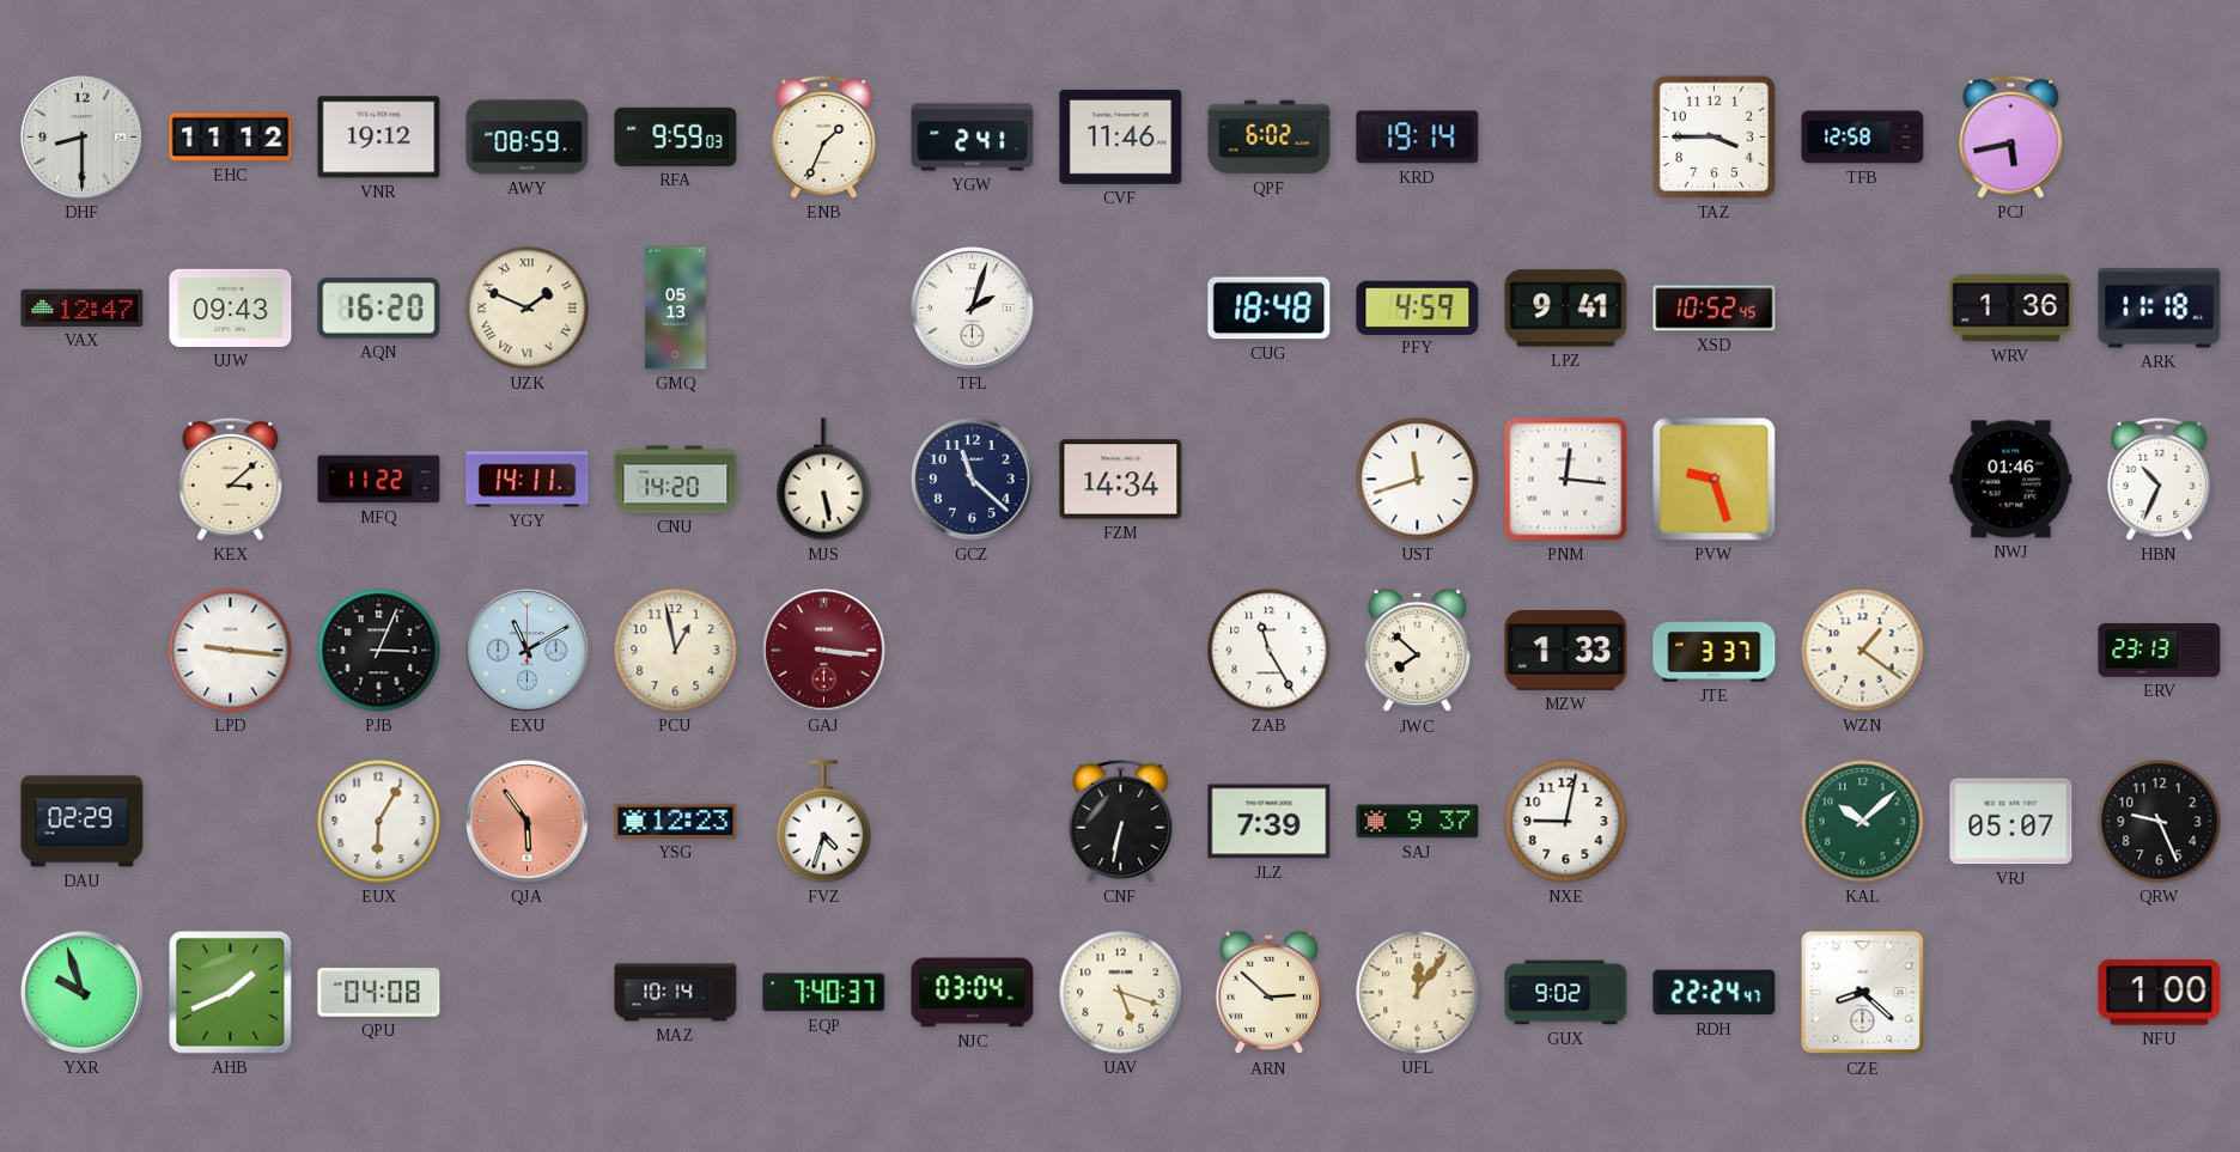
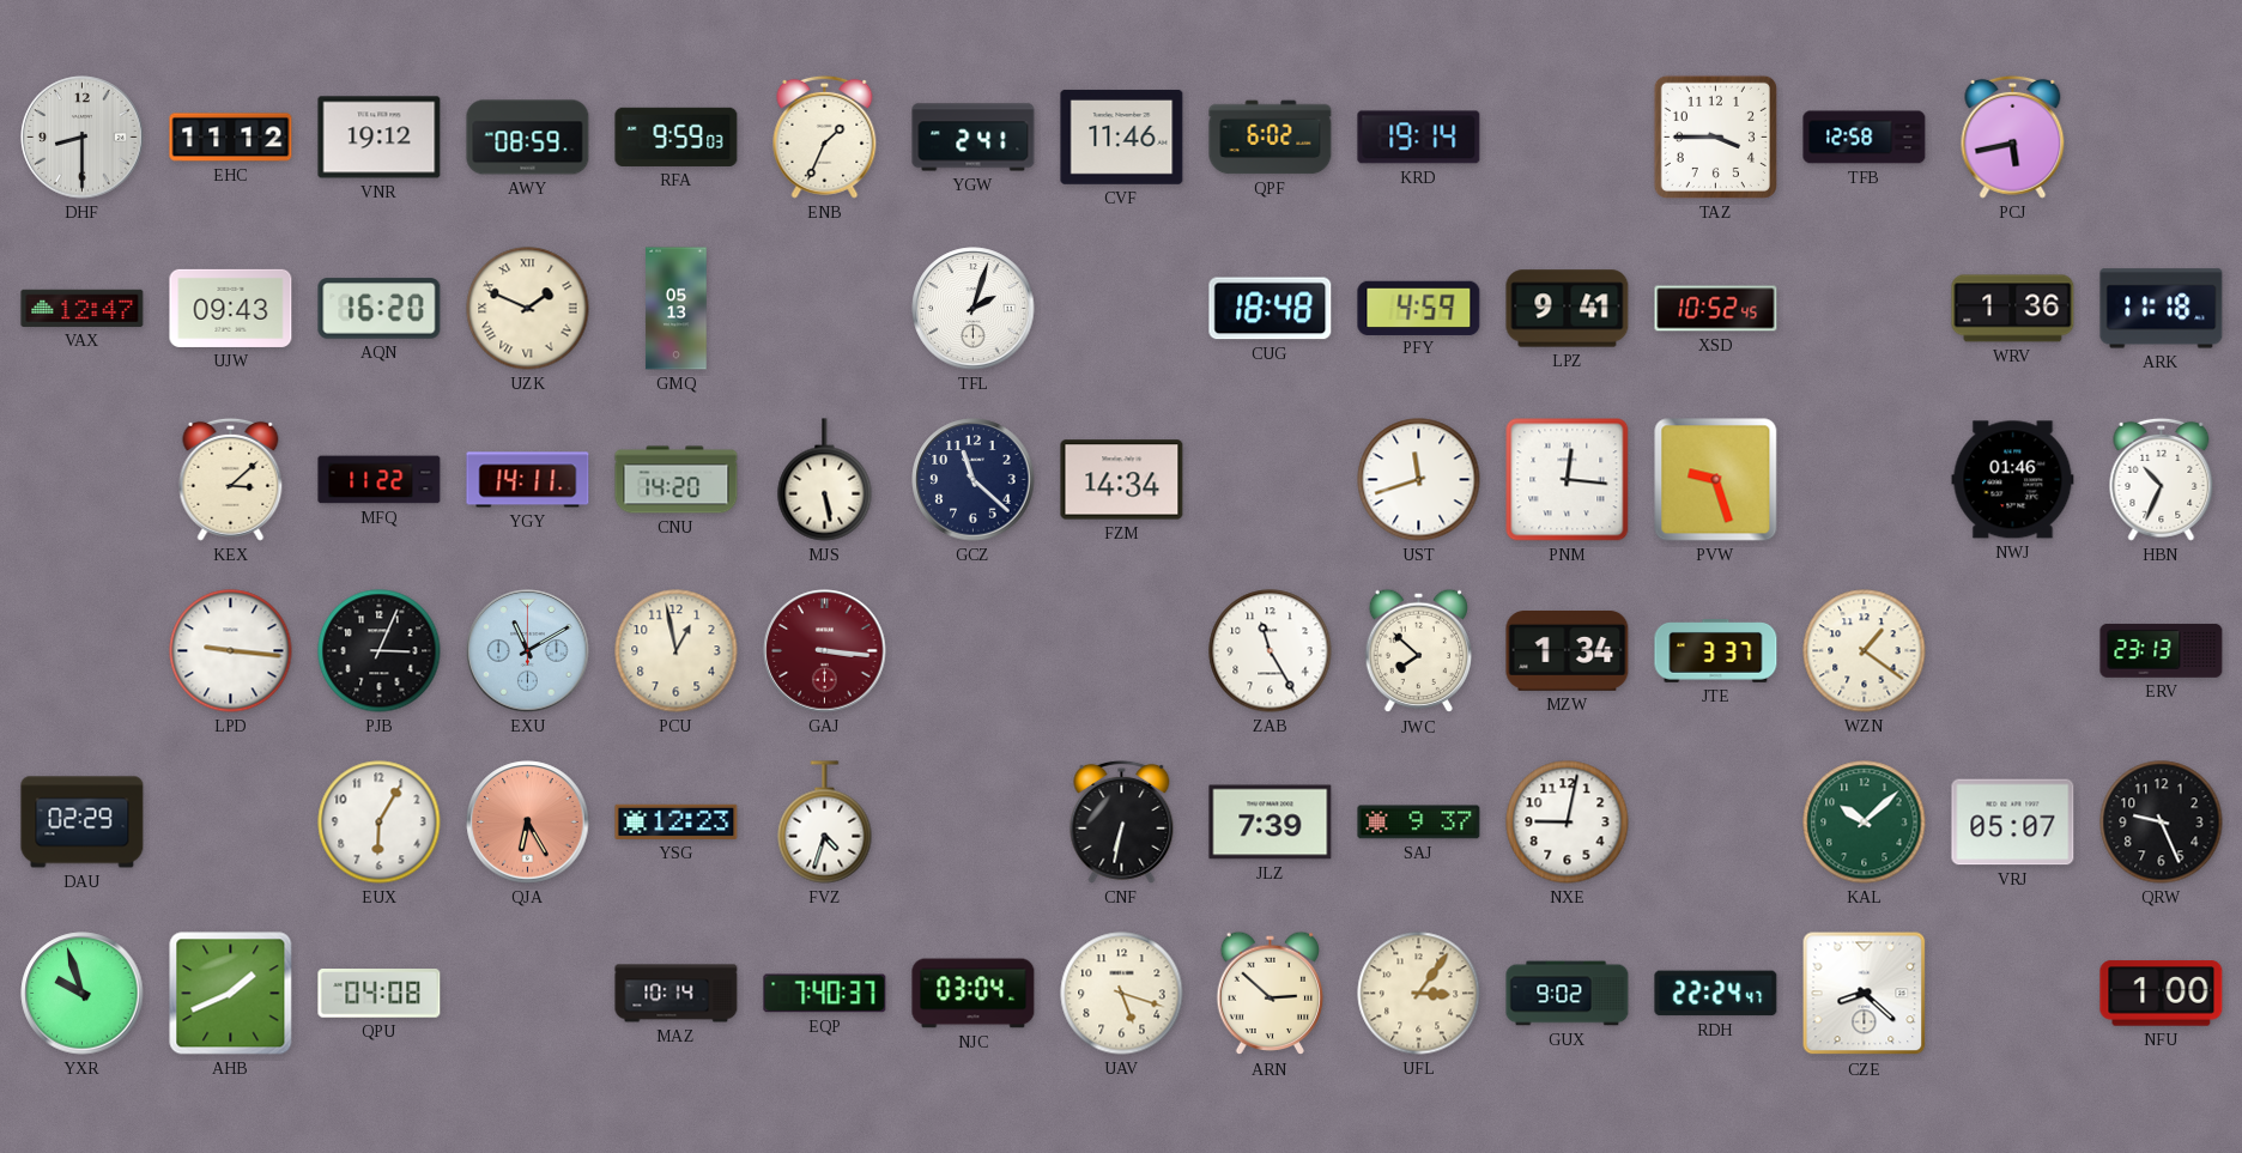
MZW: 1:33 -> 1:34
QJA: 5:54 -> 6:25
UFL: 12:06 -> 3:06
